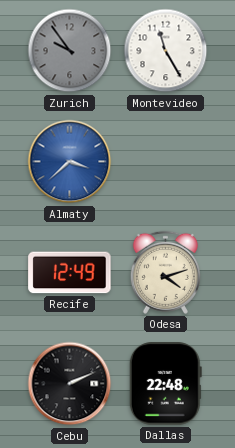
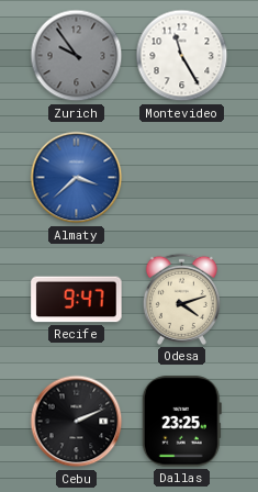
Recife: 12:49 -> 9:47
Dallas: 22:48 -> 23:25
